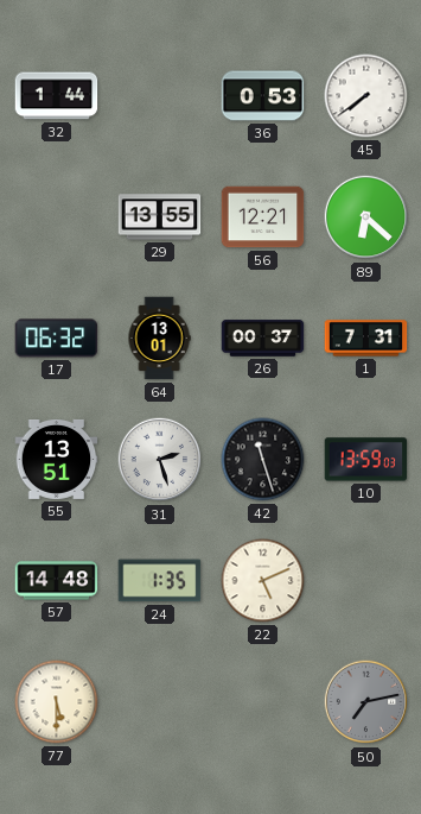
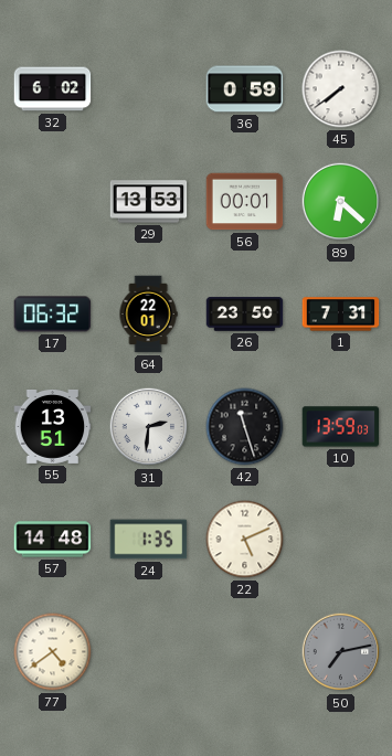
32: 1:44 -> 6:02
36: 0:53 -> 0:59
29: 13:55 -> 13:53
56: 12:21 -> 00:01
64: 13:01 -> 22:01
26: 00:37 -> 23:50
31: 2:27 -> 2:31
77: 5:30 -> 4:39
